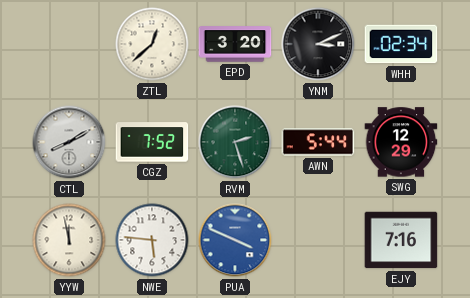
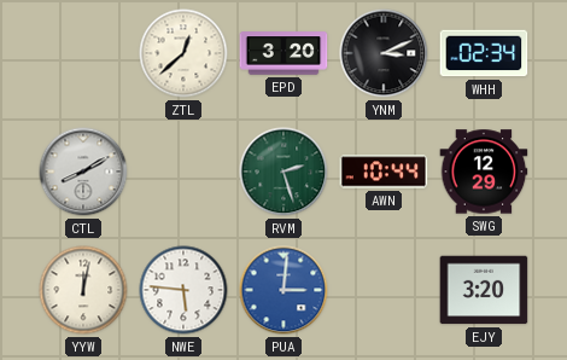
CGZ: 7:52 -> none
AWN: 5:44 -> 10:44
YYW: 11:58 -> 12:02
PUA: 3:49 -> 3:01
EJY: 7:16 -> 3:20
